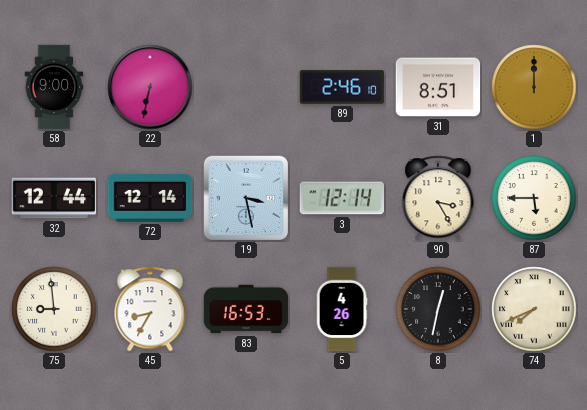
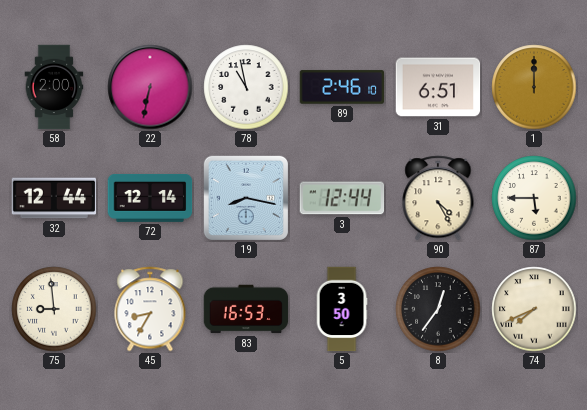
58: 9:00 -> 2:00
78: none -> 10:58
31: 8:51 -> 6:51
19: 3:28 -> 8:17
3: 12:14 -> 12:44
90: 3:25 -> 4:25
5: 4:26 -> 3:50
8: 12:32 -> 12:36
